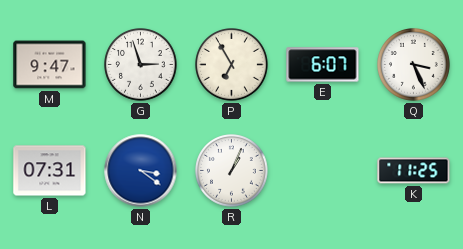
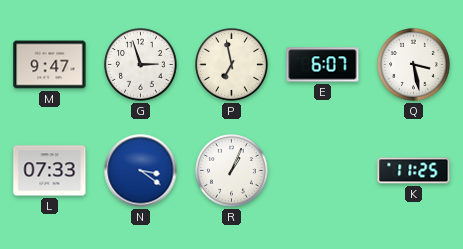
P: 6:55 -> 6:58
Q: 3:26 -> 3:28
L: 07:31 -> 07:33
